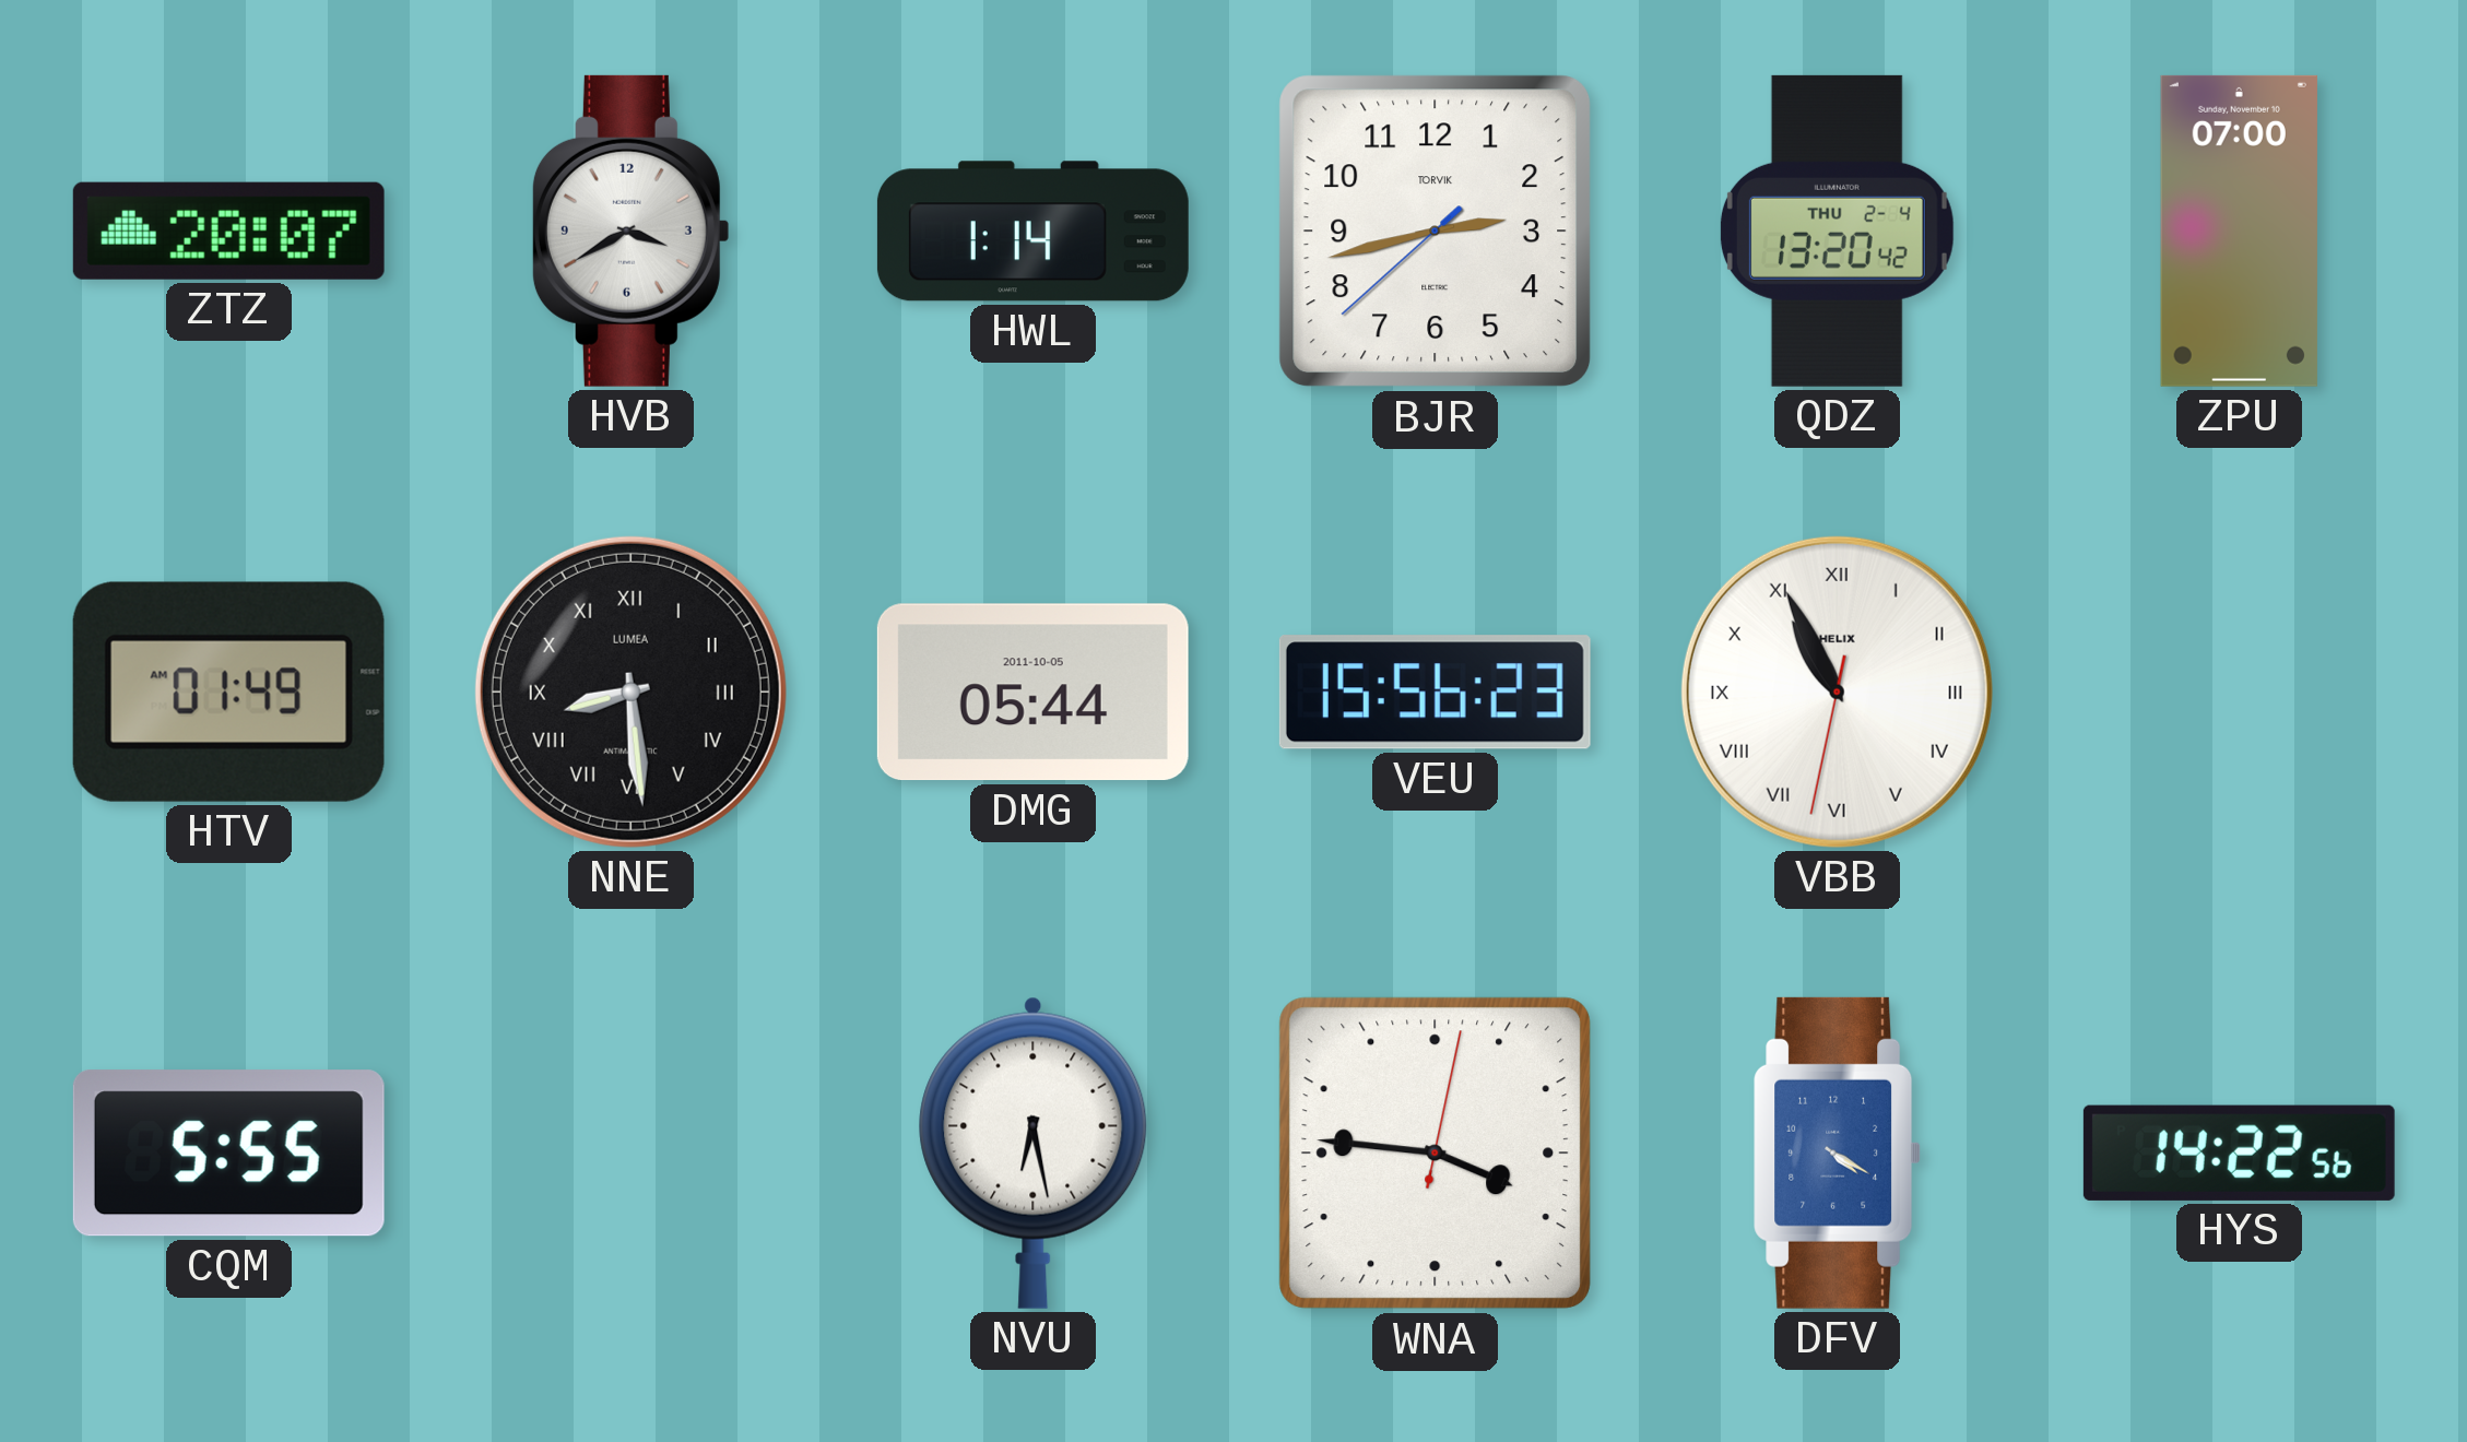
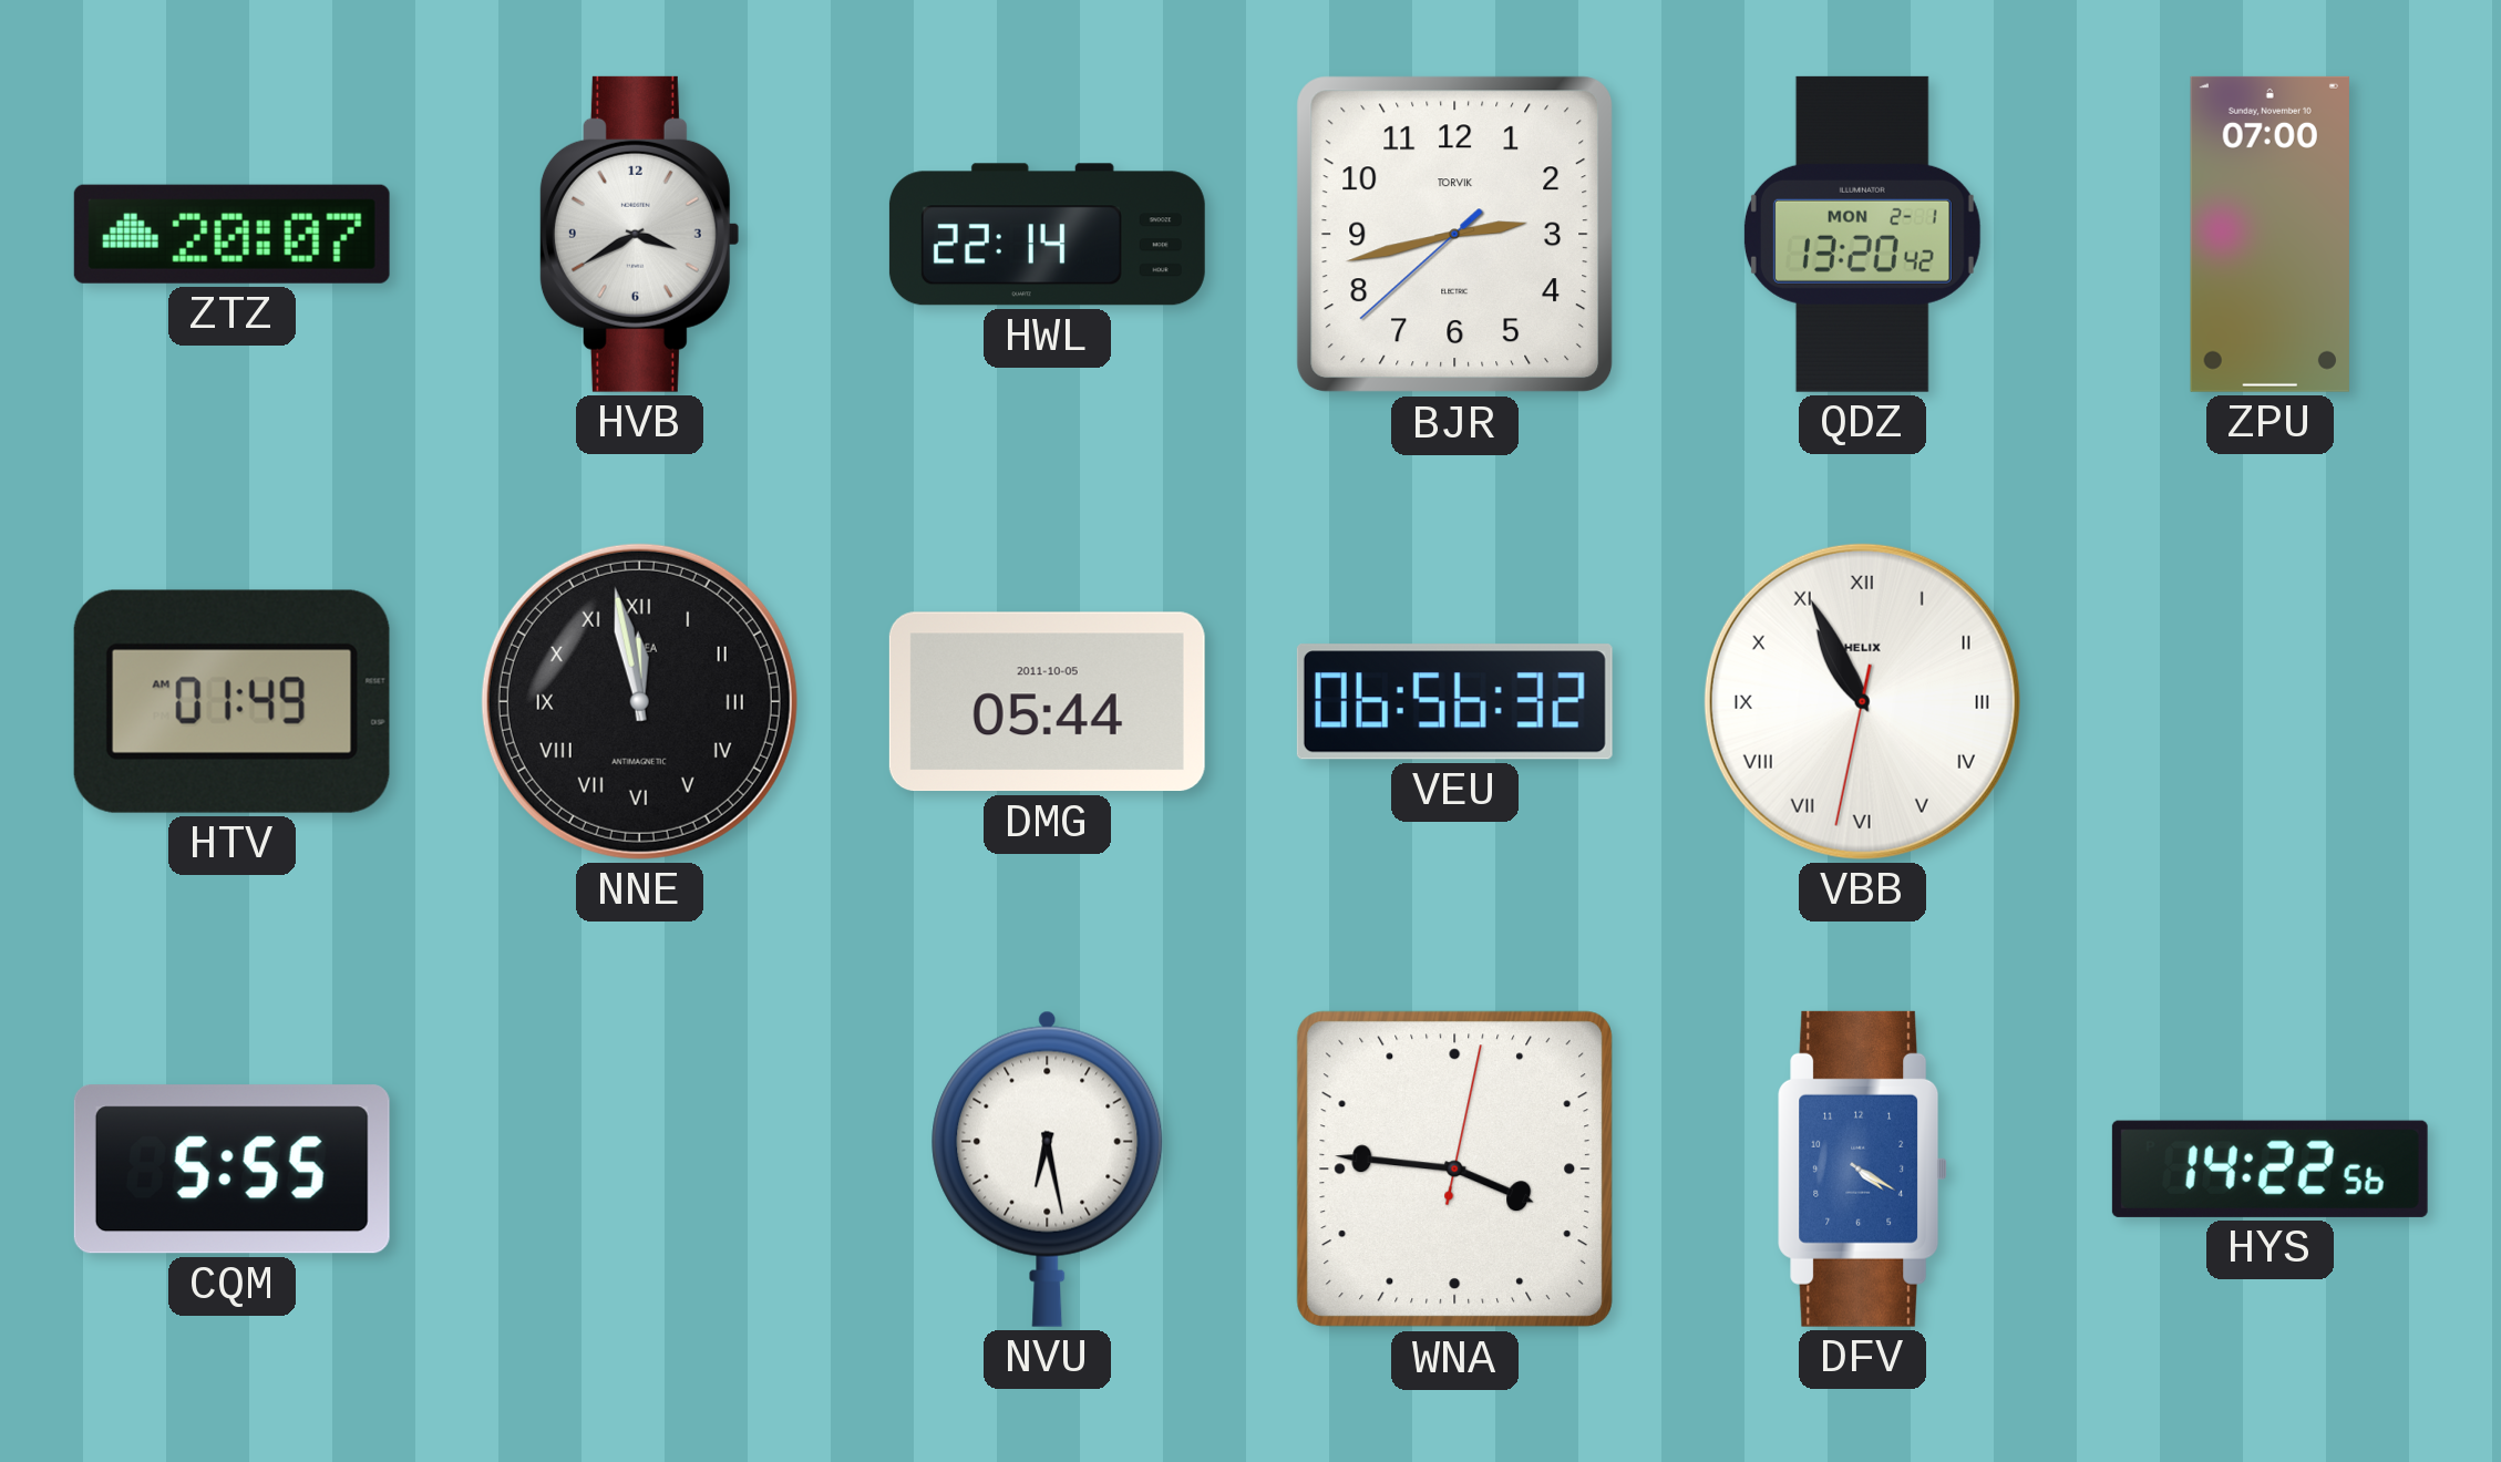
HWL: 1:14 -> 22:14
QDZ date: THU 2-4 -> MON 2-1
NNE: 8:29 -> 11:58
VEU: 15:56 -> 06:56
